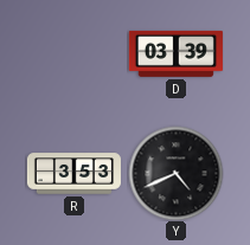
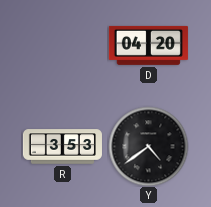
D: 03:39 -> 04:20
Y: 4:41 -> 4:39
